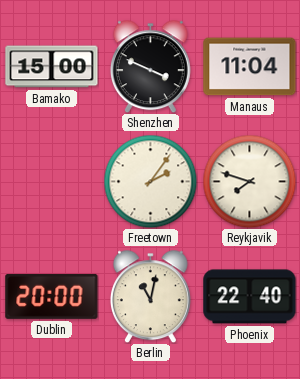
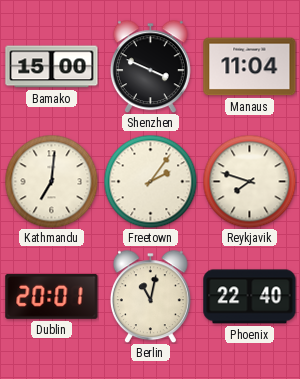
Kathmandu: none -> 7:01
Dublin: 20:00 -> 20:01
